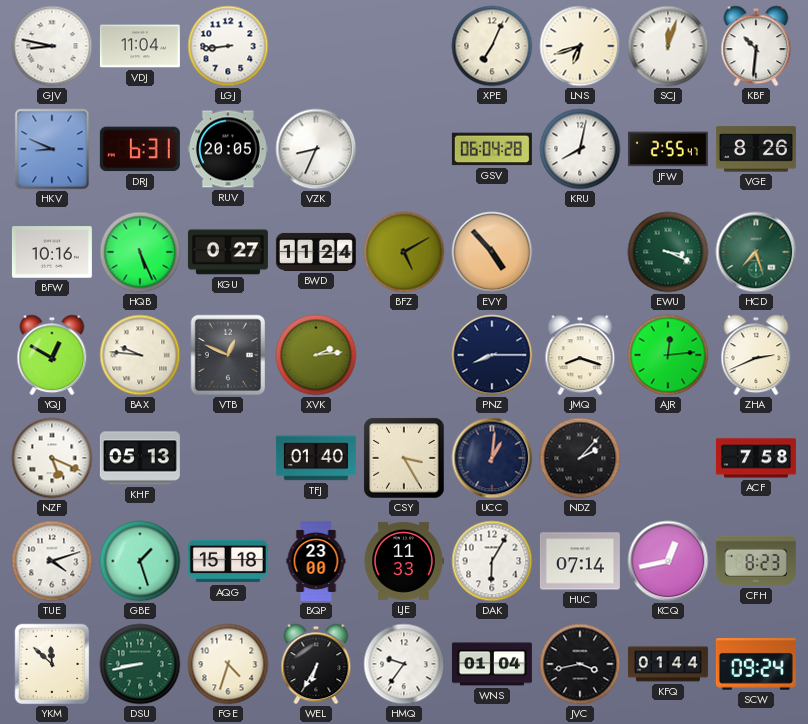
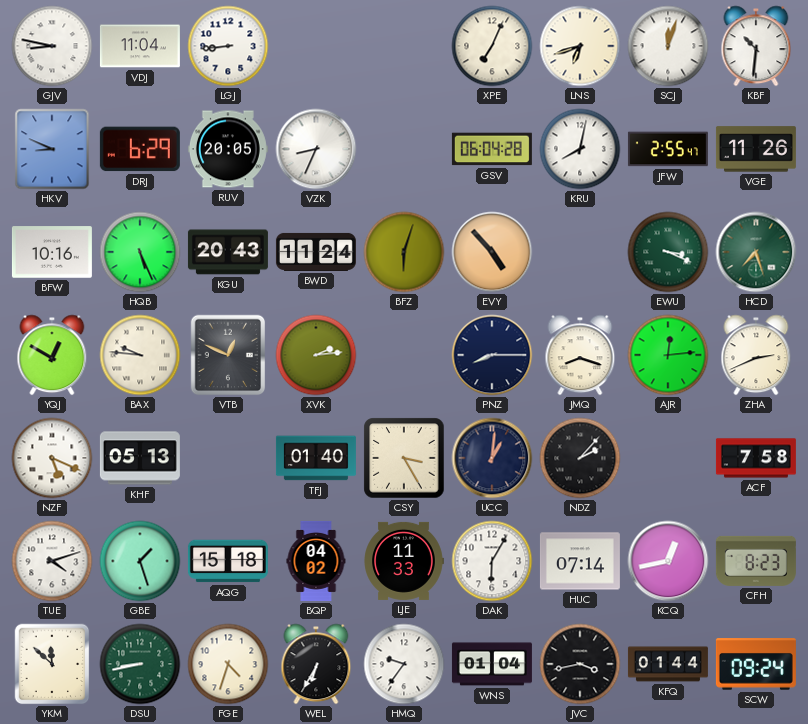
DRJ: 6:31 -> 6:29
VGE: 8:26 -> 11:26
KGU: 0:27 -> 20:43
BFZ: 5:10 -> 6:03
BQP: 23:00 -> 04:02
